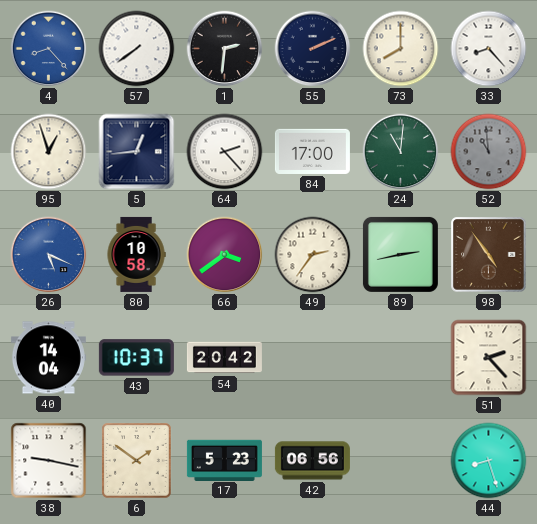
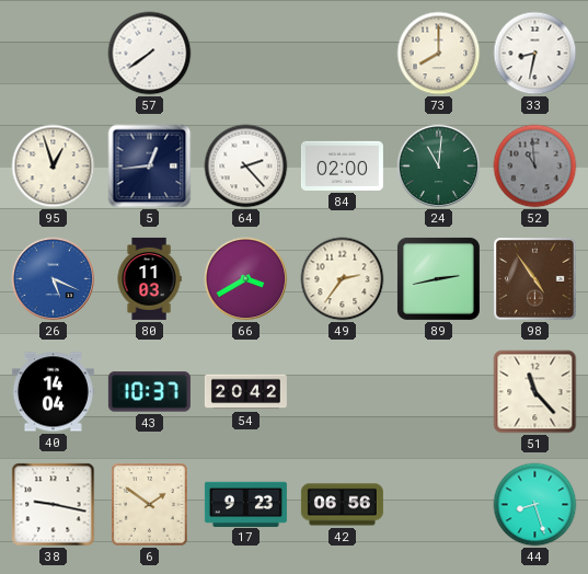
4: 8:23 -> none
1: 2:31 -> none
55: 2:11 -> none
33: 8:23 -> 8:32
84: 17:00 -> 02:00
80: 10:58 -> 11:03
66: 3:39 -> 3:40
51: 2:23 -> 11:23
17: 5:23 -> 9:23
